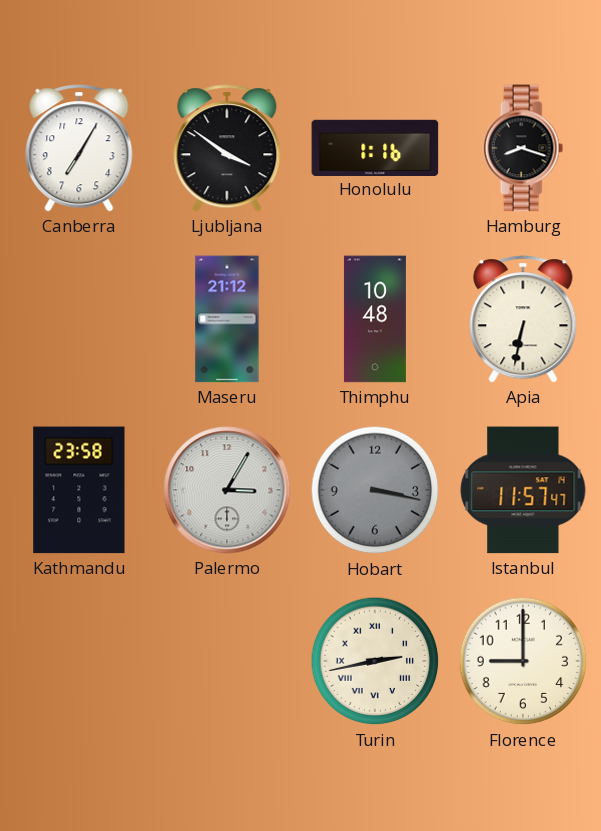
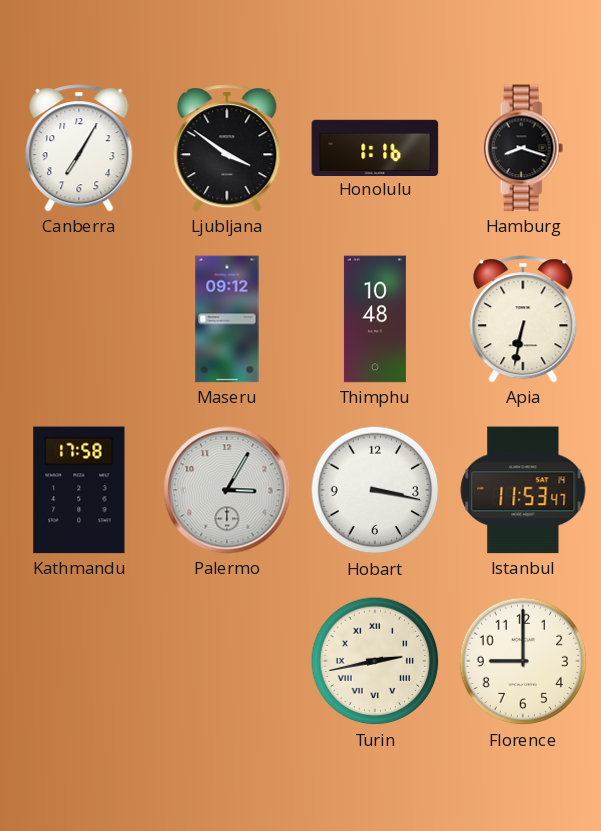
Maseru: 21:12 -> 09:12
Kathmandu: 23:58 -> 17:58
Hobart dial: grey -> white
Istanbul: 11:57 -> 11:53
